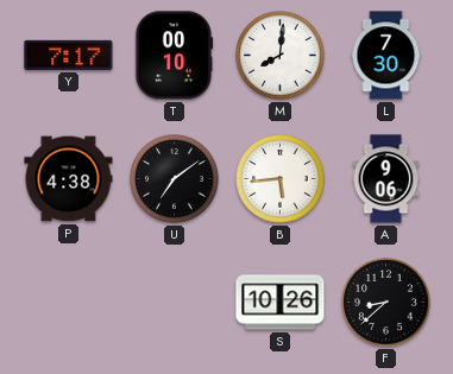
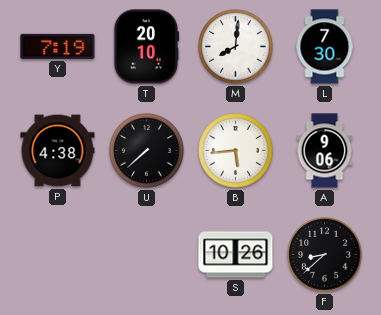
Y: 7:17 -> 7:19
T: 00:10 -> 20:10
U: 7:09 -> 7:38
